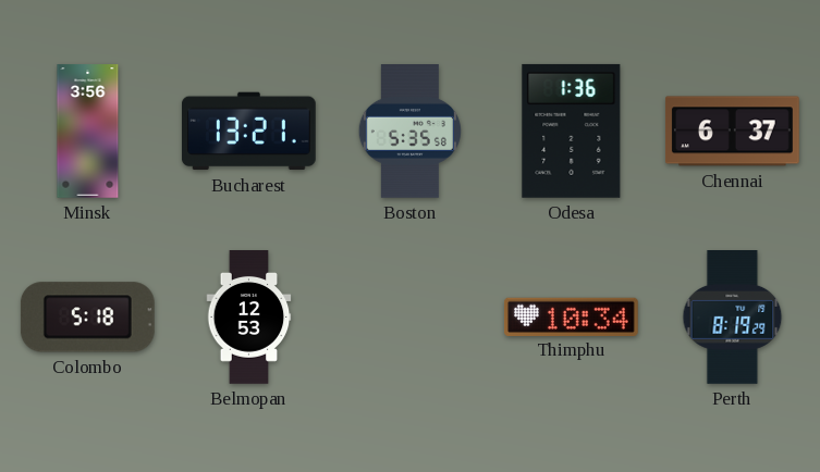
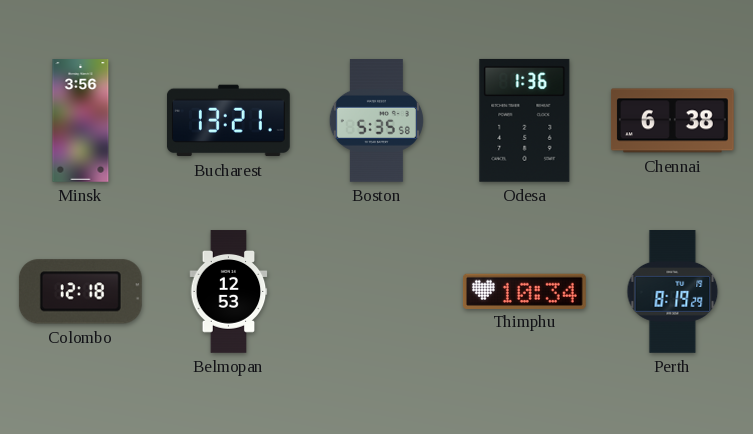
Chennai: 6:37 -> 6:38
Colombo: 5:18 -> 12:18
